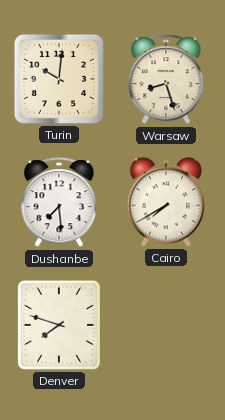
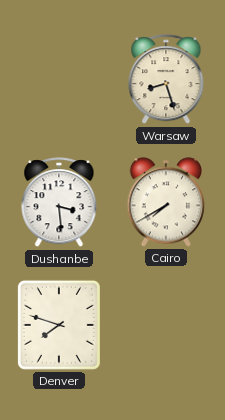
Turin: 10:01 -> none
Dushanbe: 7:29 -> 3:29
